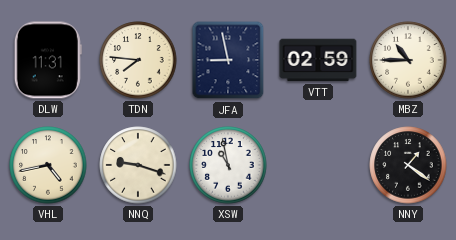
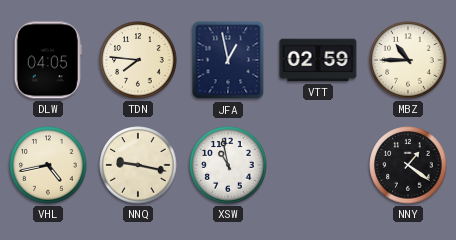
DLW: 11:31 -> 04:05
JFA: 8:58 -> 12:58
NNQ: 9:18 -> 9:17
